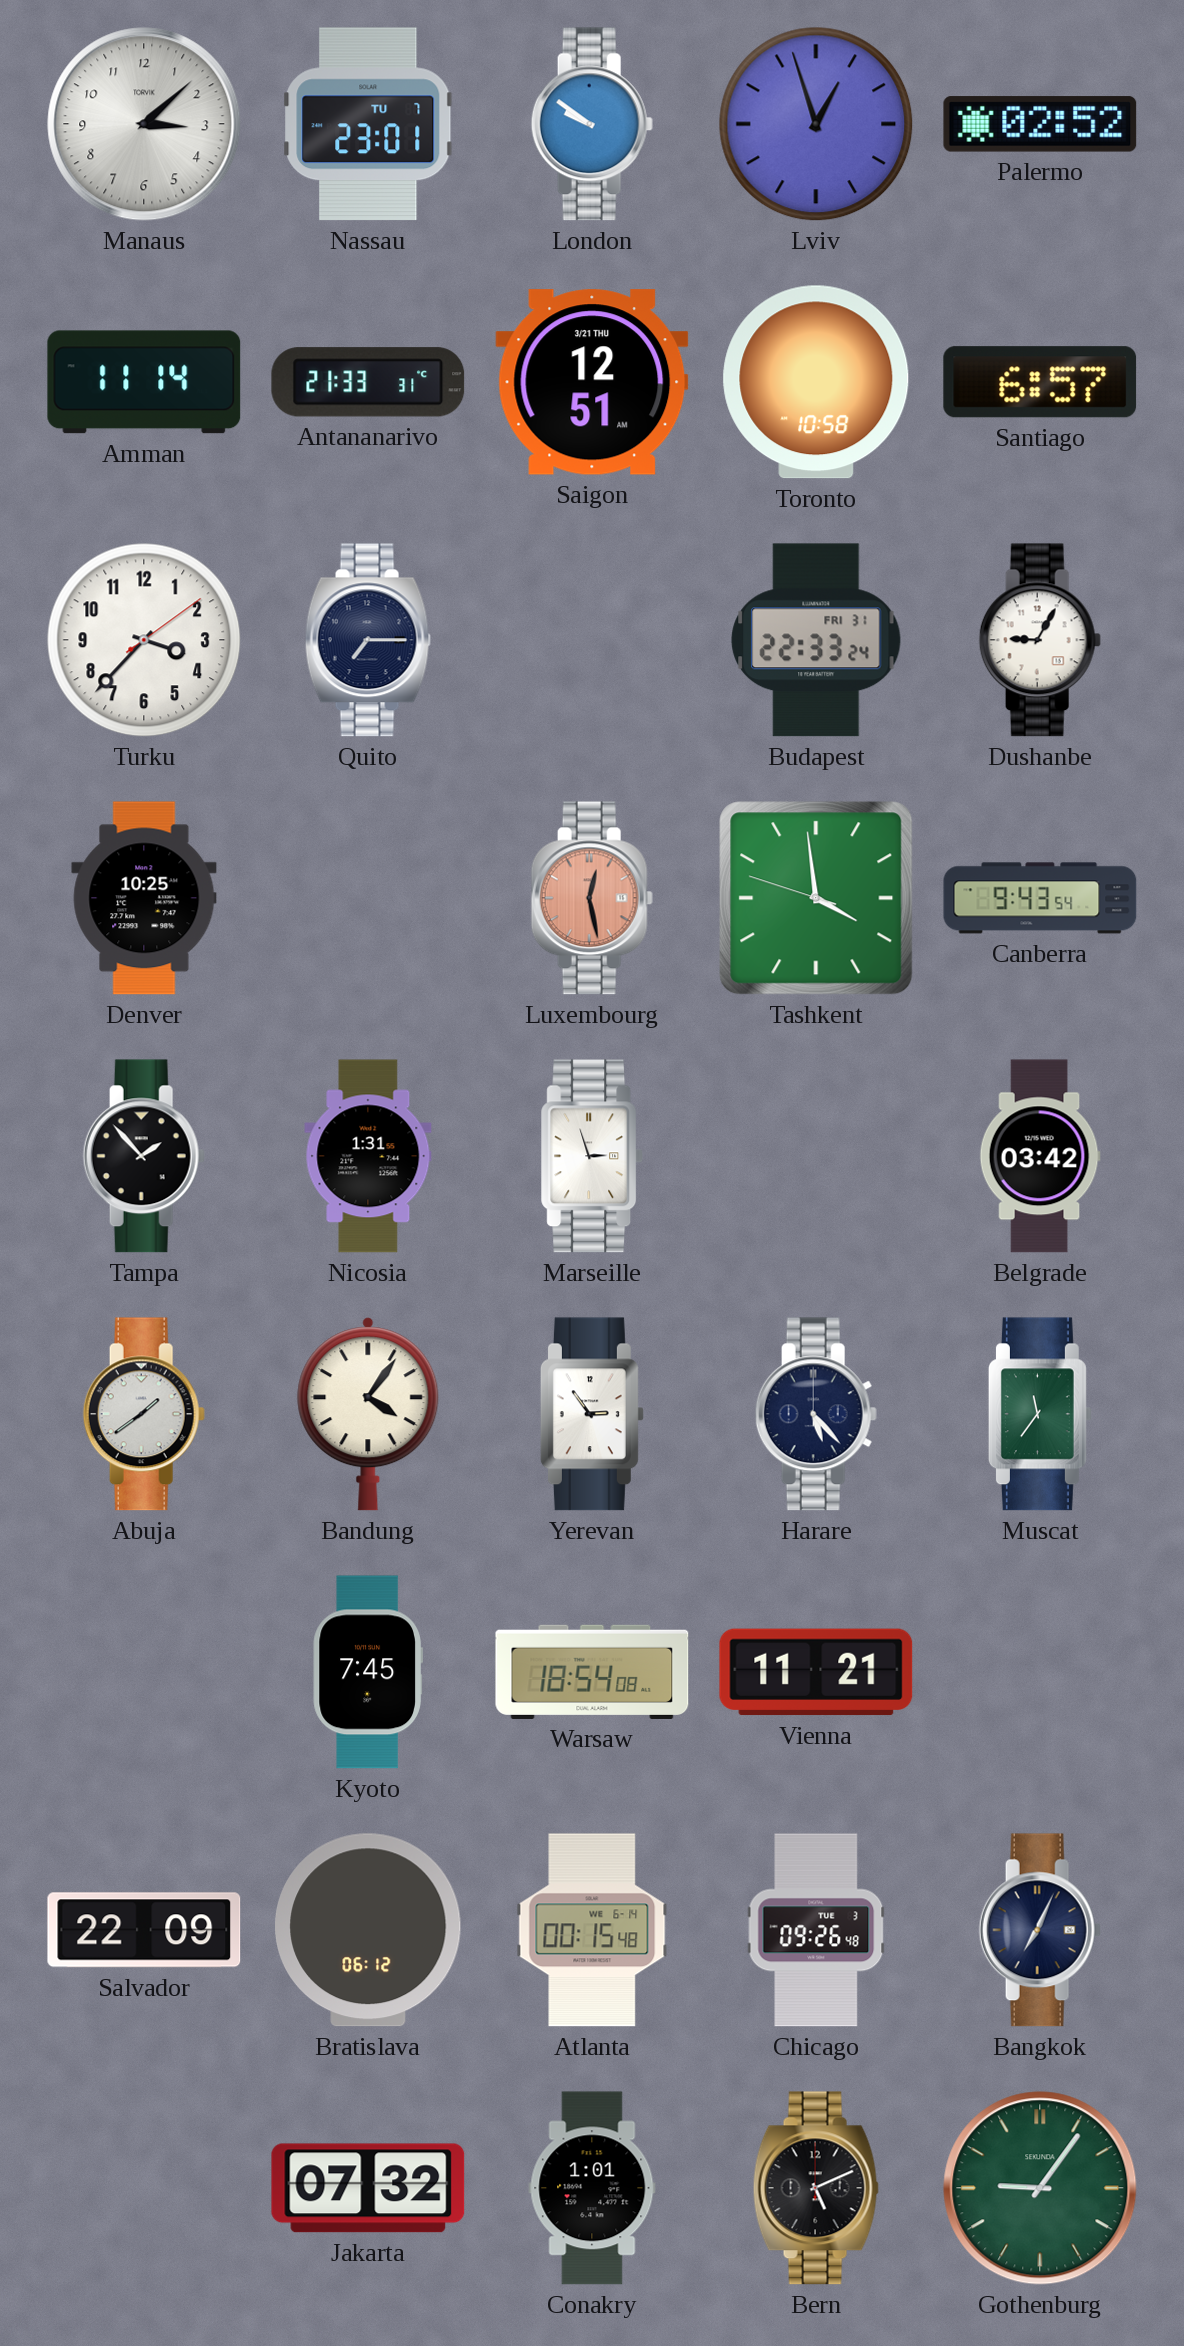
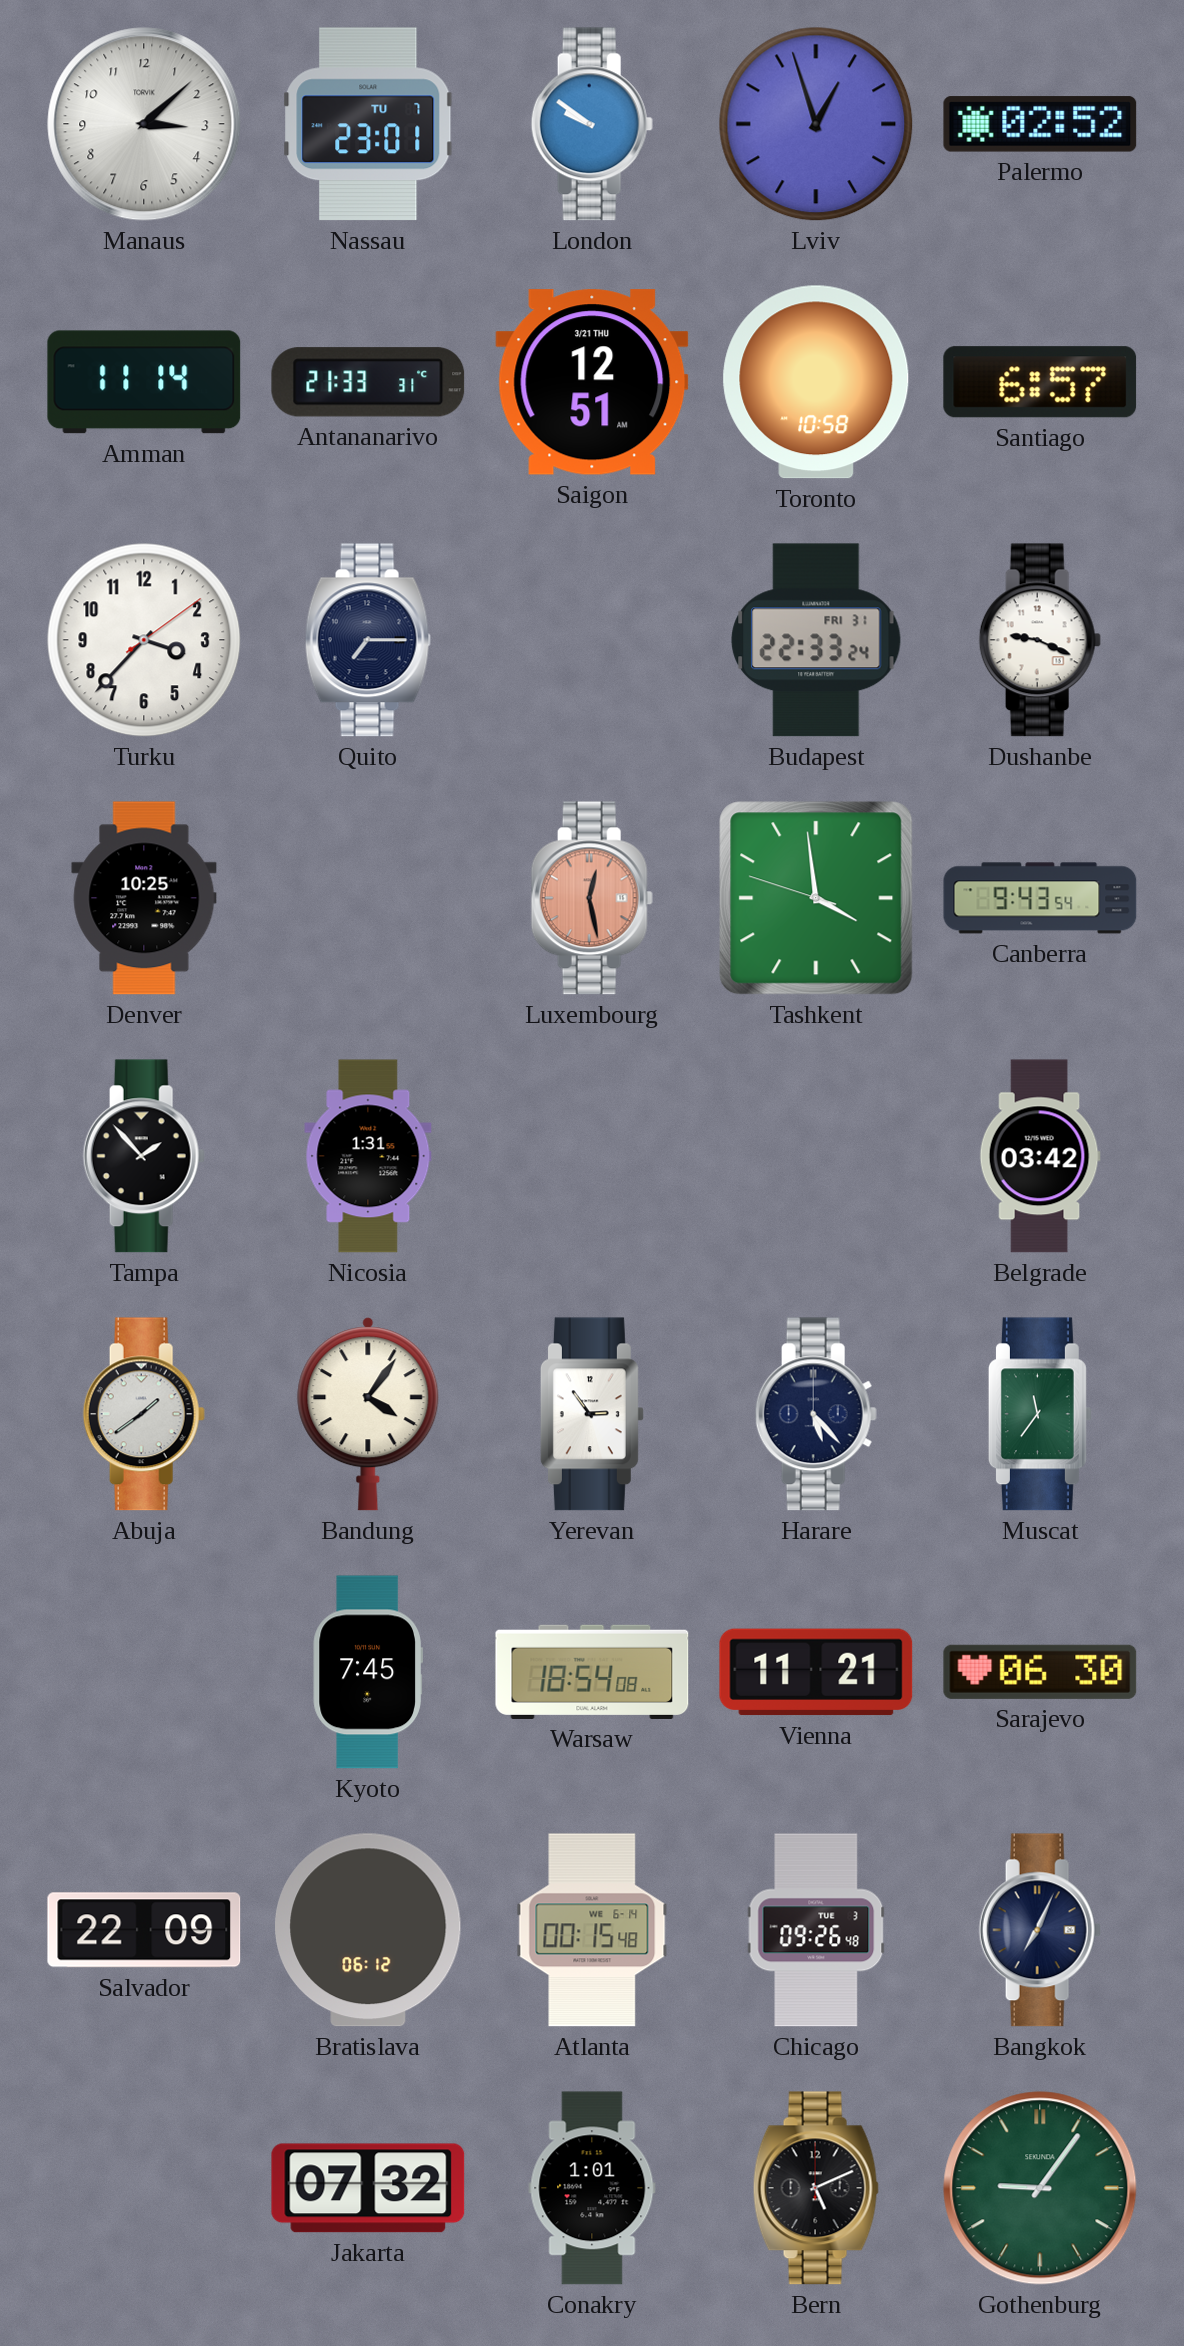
Dushanbe: 9:05 -> 9:19
Marseille: 2:57 -> none
Sarajevo: none -> 06:30
